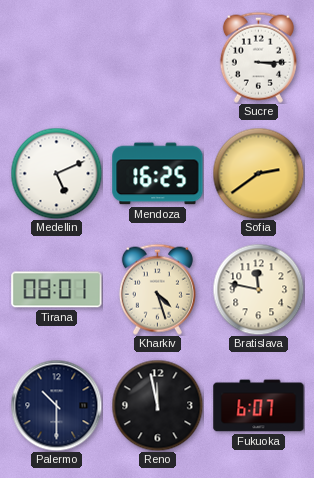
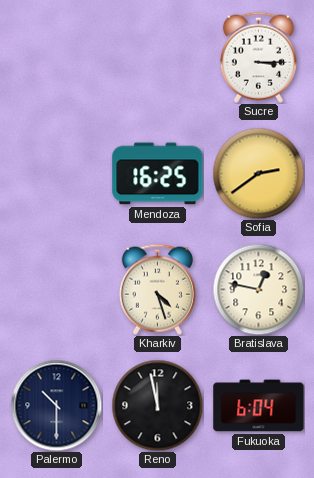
Medellin: 5:11 -> none
Tirana: 08:01 -> none
Bratislava: 11:47 -> 12:47
Fukuoka: 6:07 -> 6:04
